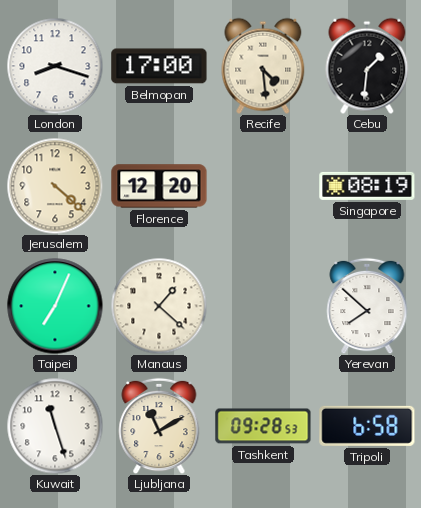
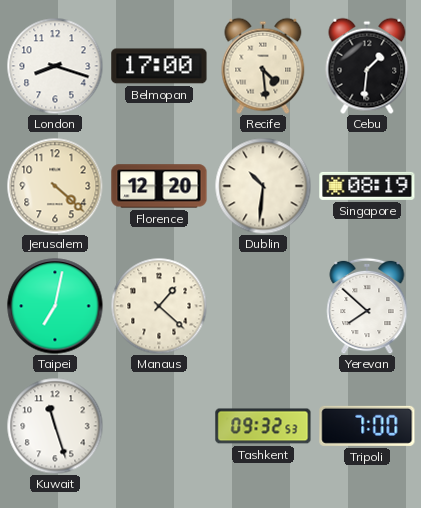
Dublin: none -> 10:31
Taipei: 7:04 -> 7:02
Ljubljana: 11:10 -> none
Tashkent: 09:28 -> 09:32
Tripoli: 6:58 -> 7:00
